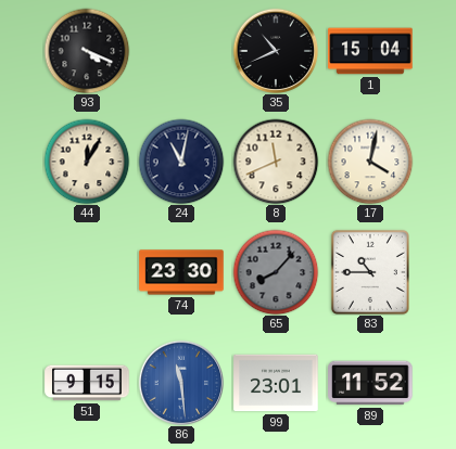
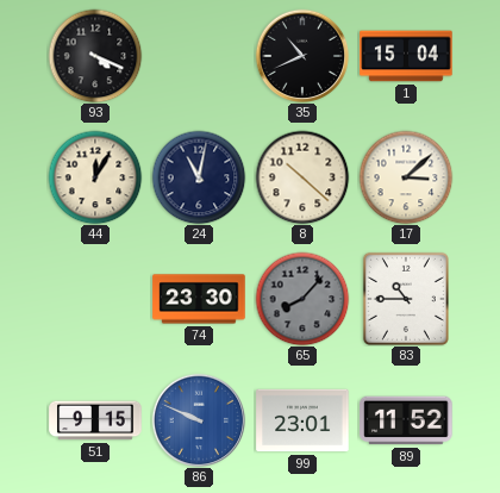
8: 11:41 -> 10:22
17: 4:02 -> 3:08
86: 11:29 -> 9:49
